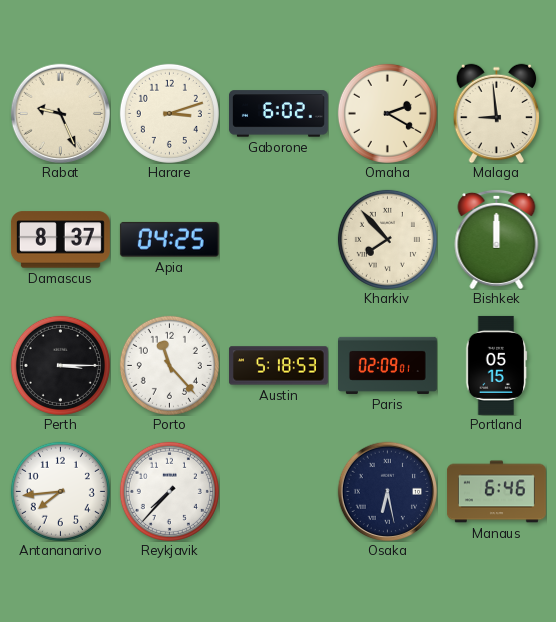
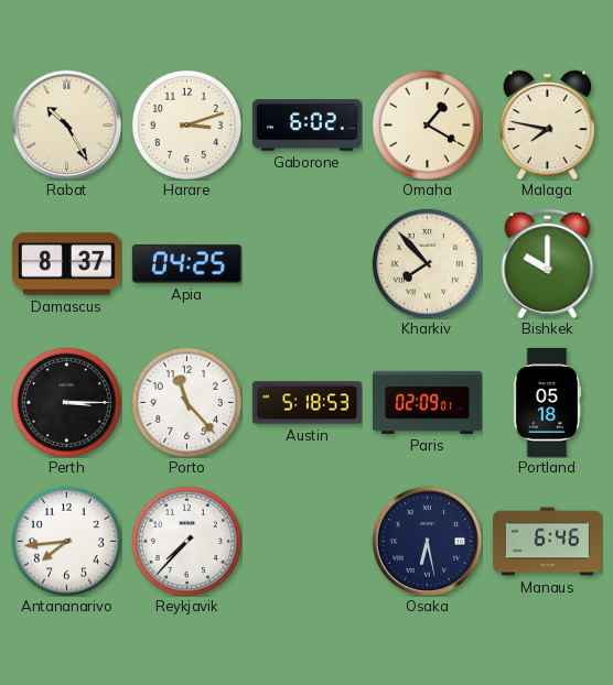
Rabat: 9:26 -> 10:25
Omaha: 2:20 -> 1:20
Malaga: 8:59 -> 7:47
Bishkek: 12:00 -> 10:00
Portland: 05:15 -> 05:18
